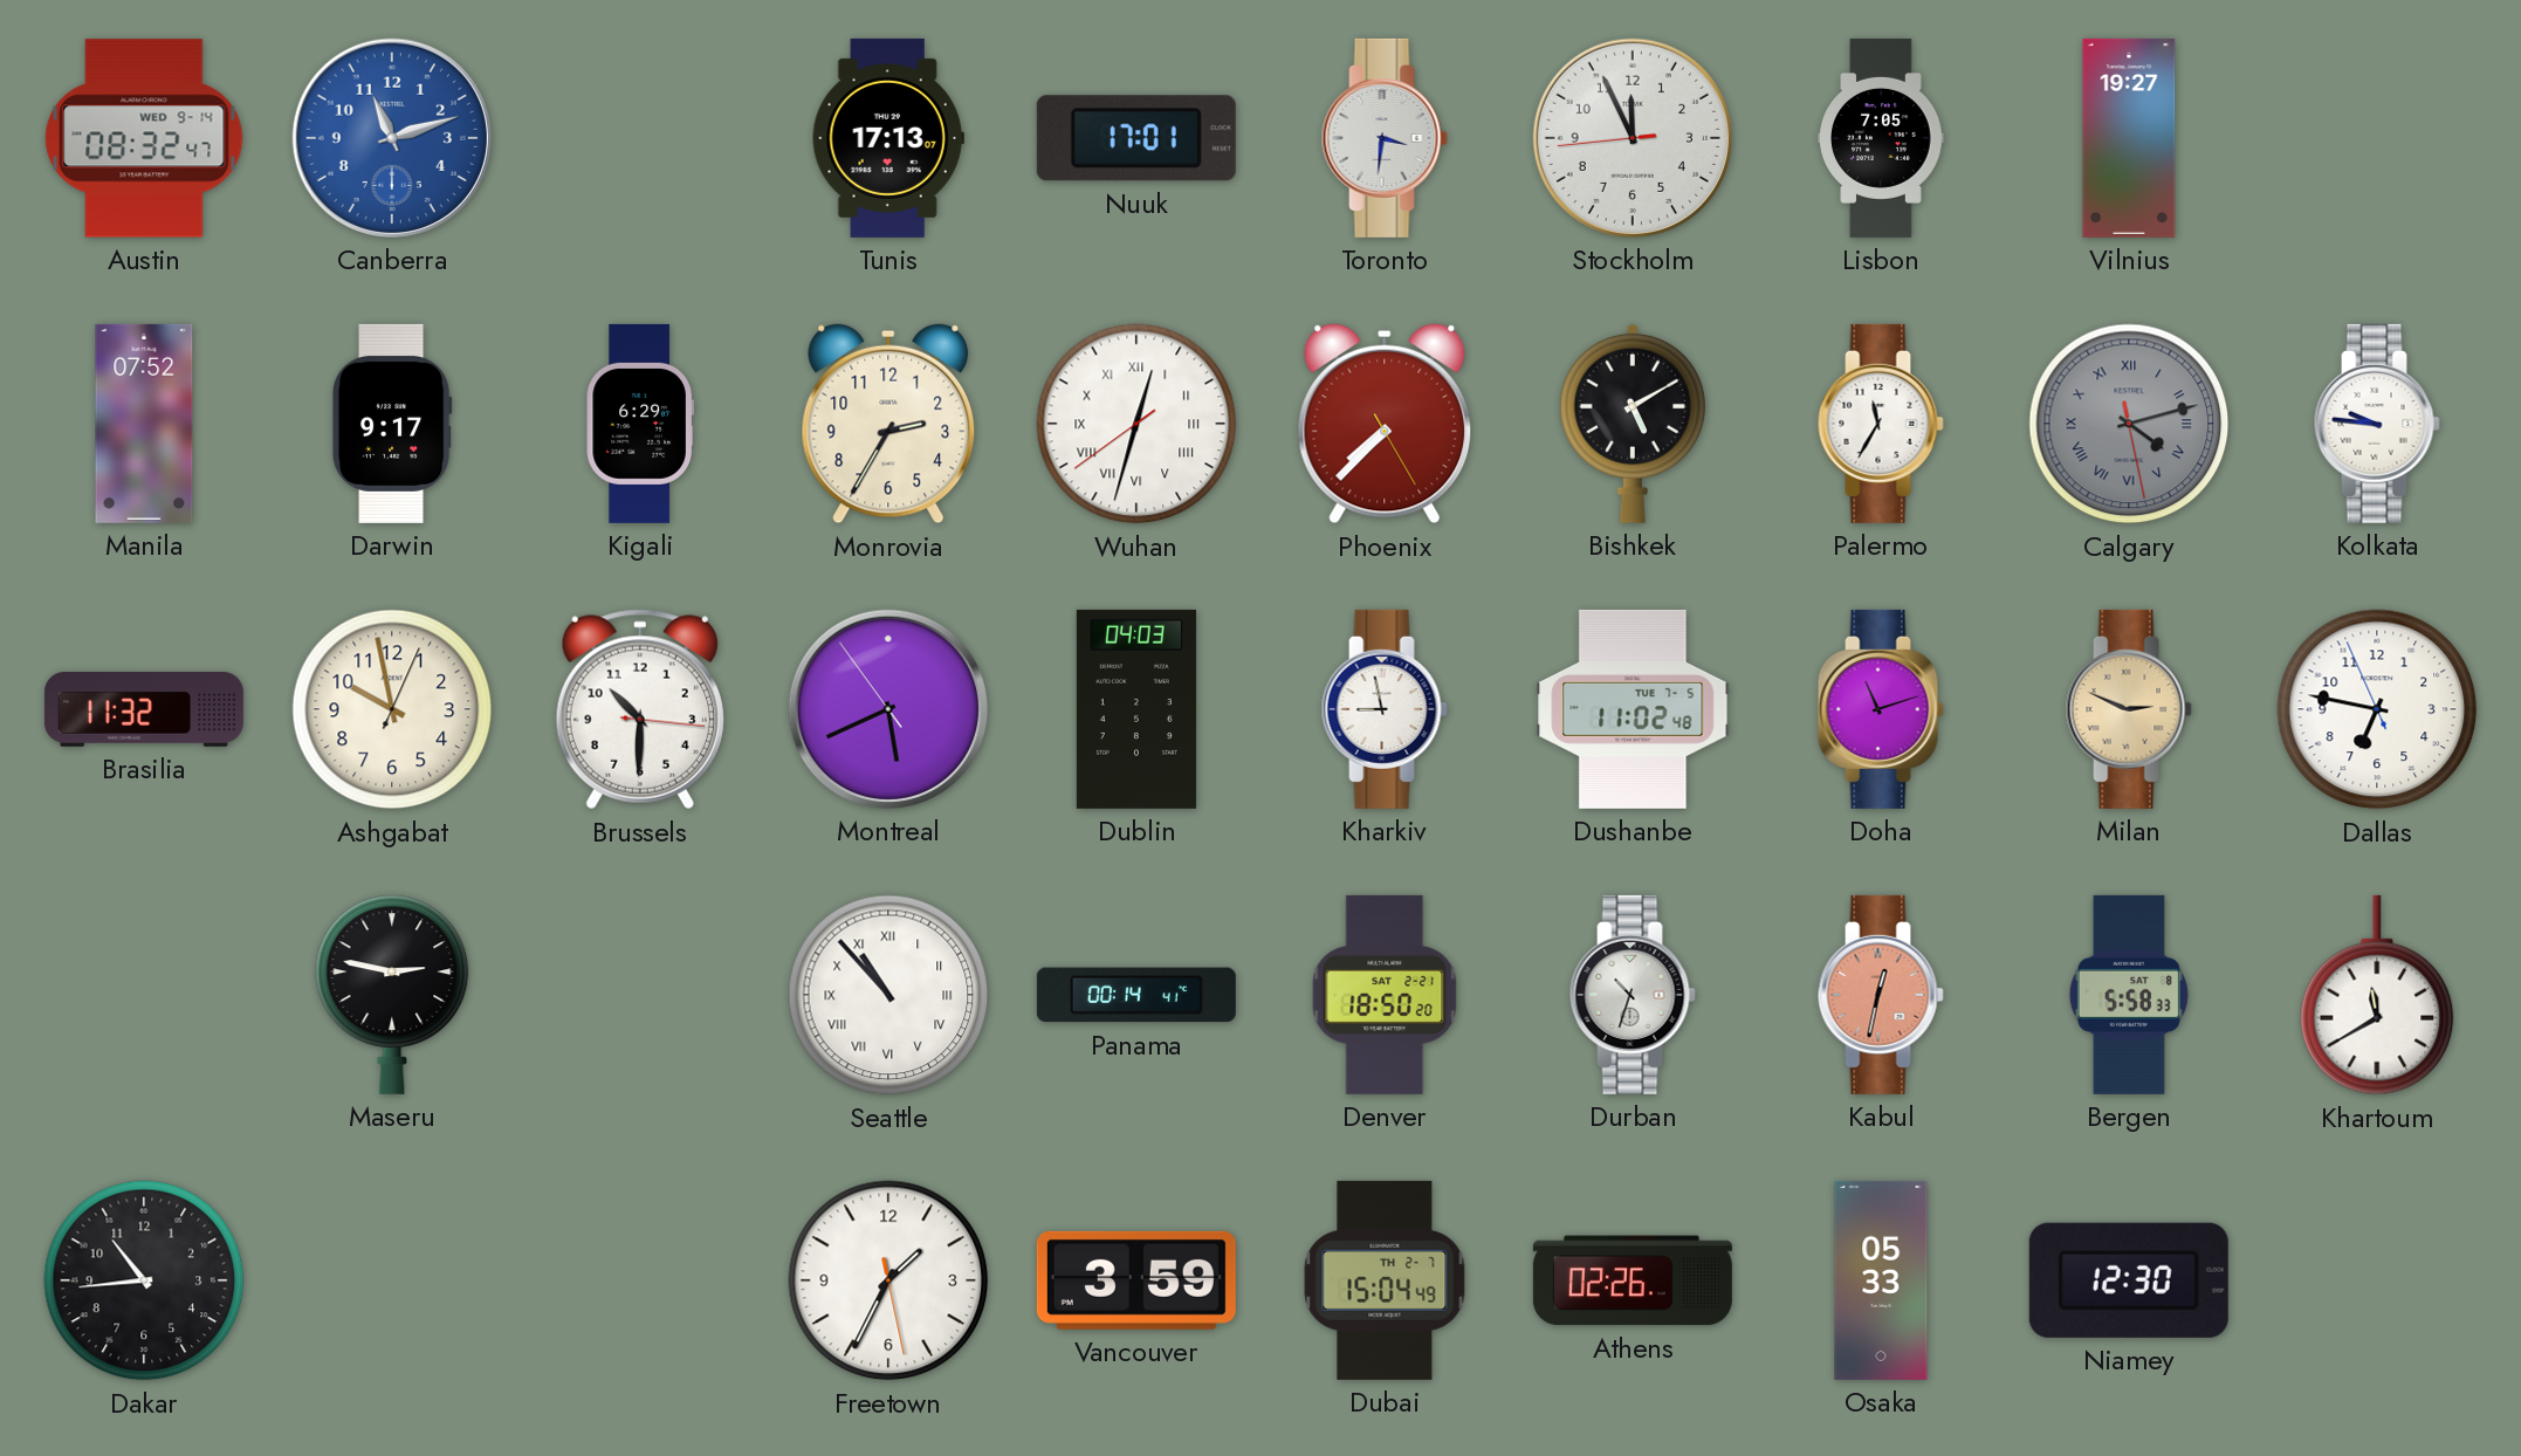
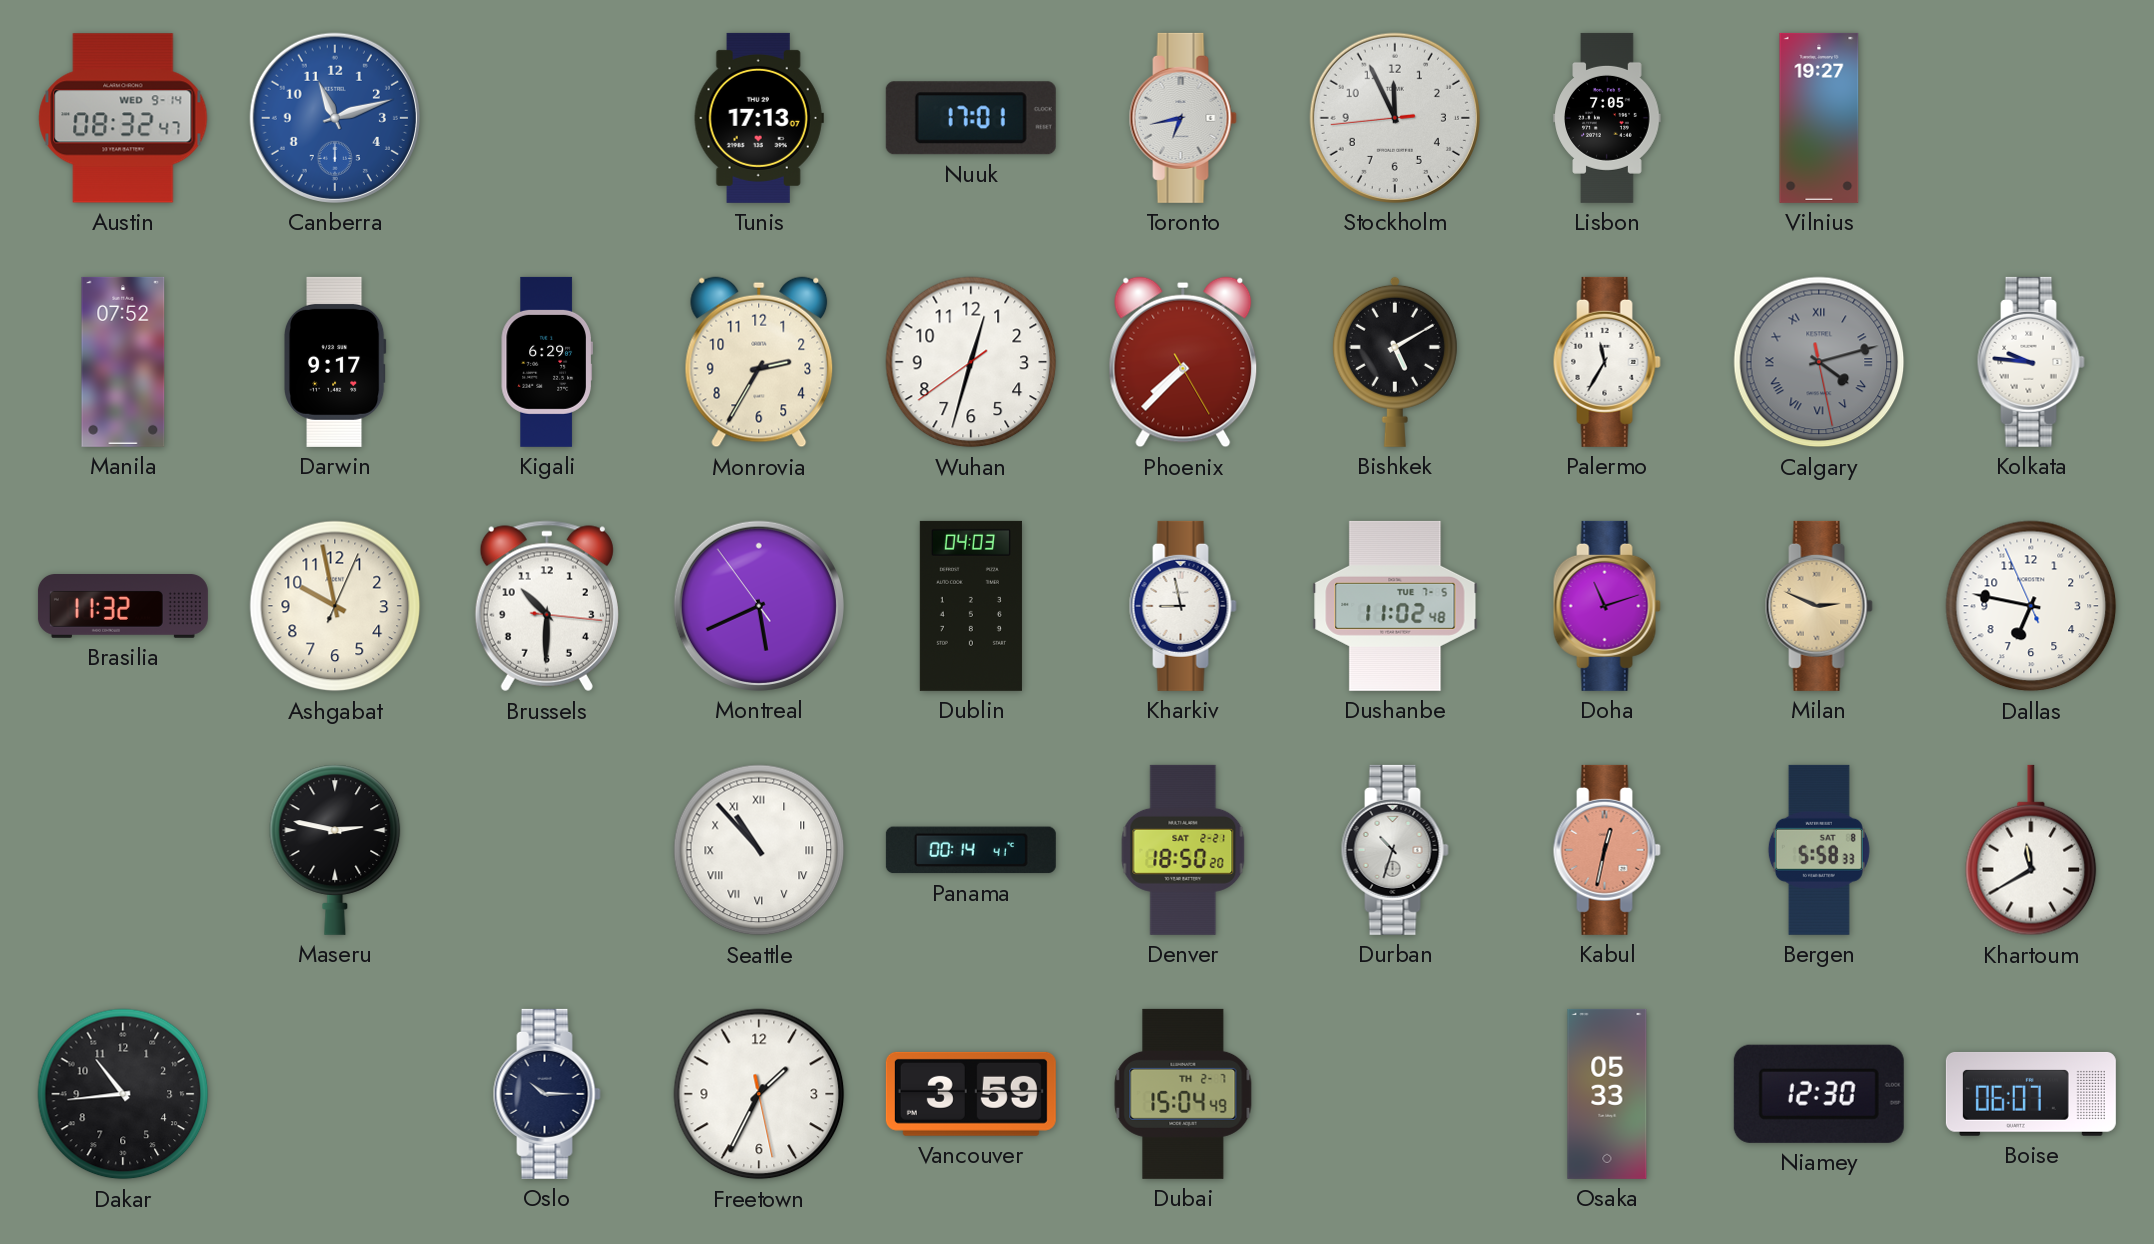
Toronto: 3:31 -> 6:43
Wuhan numerals: Roman -> Arabic
Oslo: none -> 10:15
Athens: 02:26 -> none
Boise: none -> 06:07
